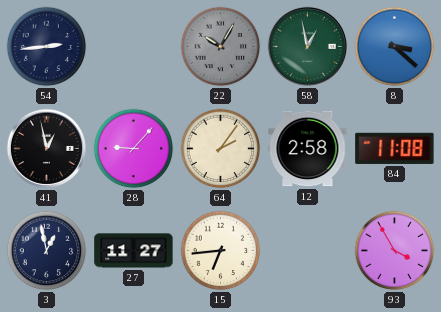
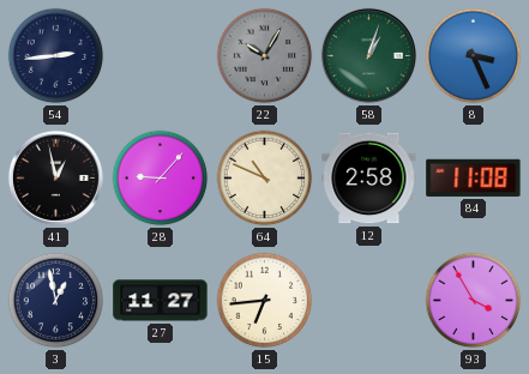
58: 12:58 -> 1:03
8: 3:22 -> 3:26
64: 2:06 -> 10:49
